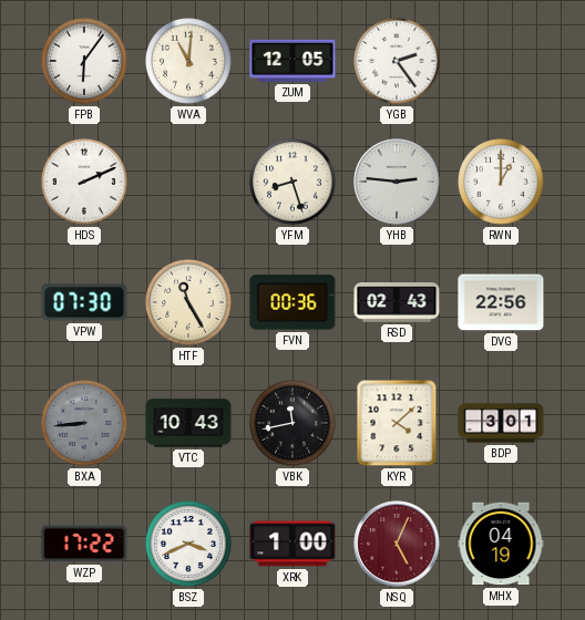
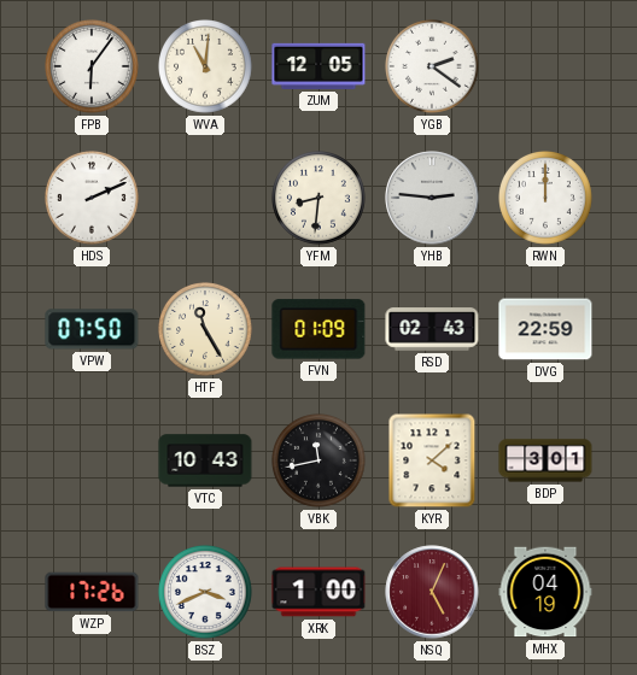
YGB: 2:24 -> 2:21
YFM: 8:27 -> 8:31
RWN: 1:00 -> 12:00
VPW: 07:30 -> 07:50
FVN: 00:36 -> 01:09
DVG: 22:56 -> 22:59
BXA: 8:44 -> none
WZP: 17:22 -> 17:26
